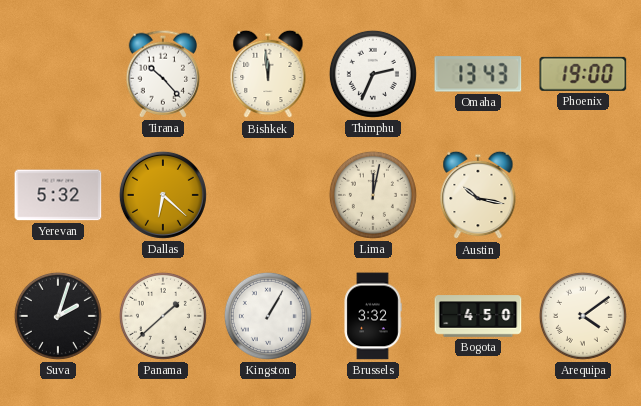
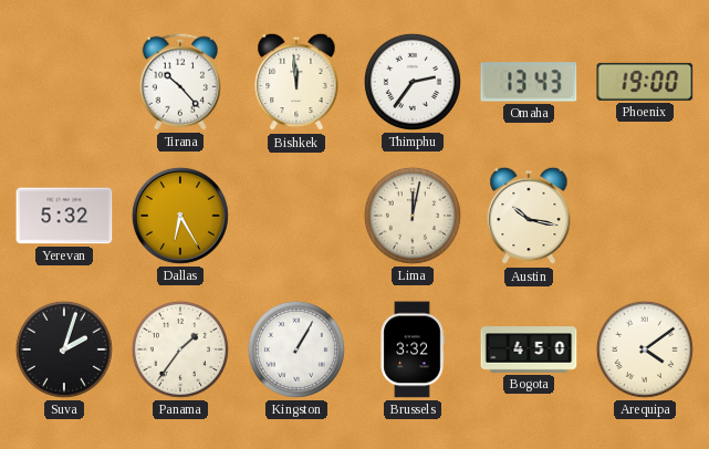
Thimphu: 2:34 -> 2:36
Dallas: 6:22 -> 6:25
Panama: 1:38 -> 1:36
